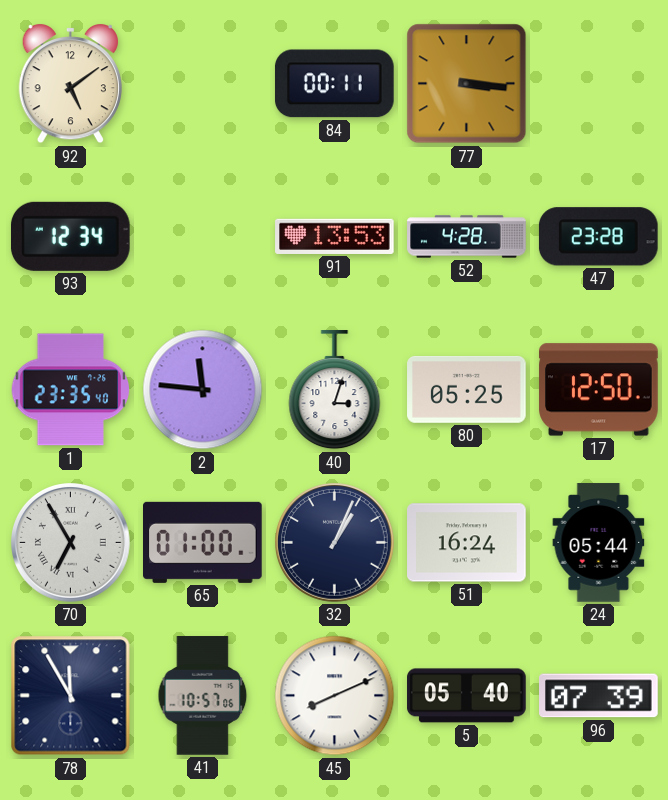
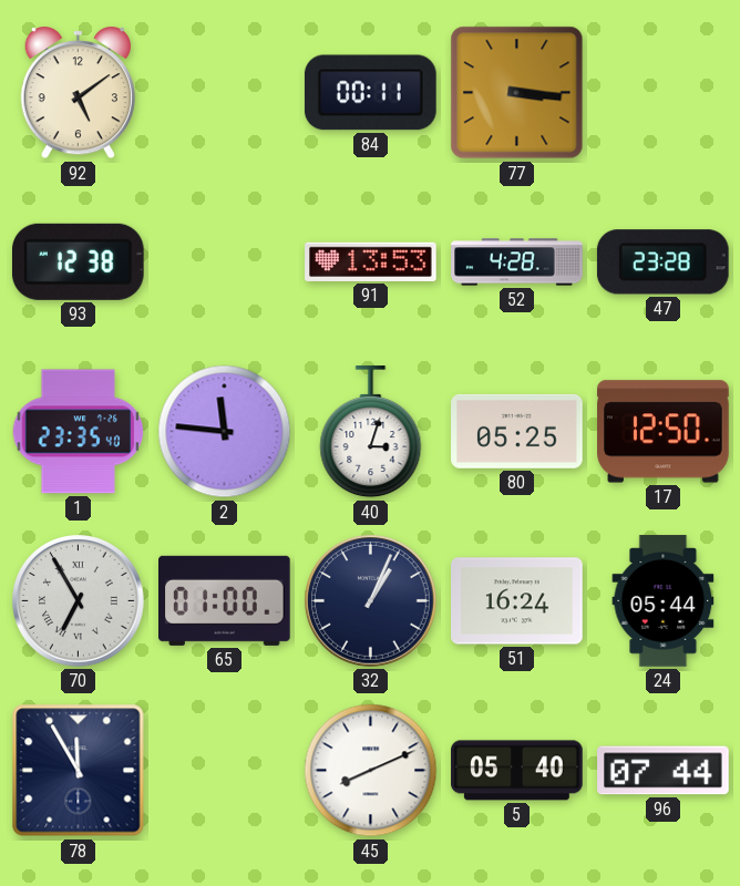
93: 12:34 -> 12:38
41: 10:57 -> none
96: 07:39 -> 07:44
